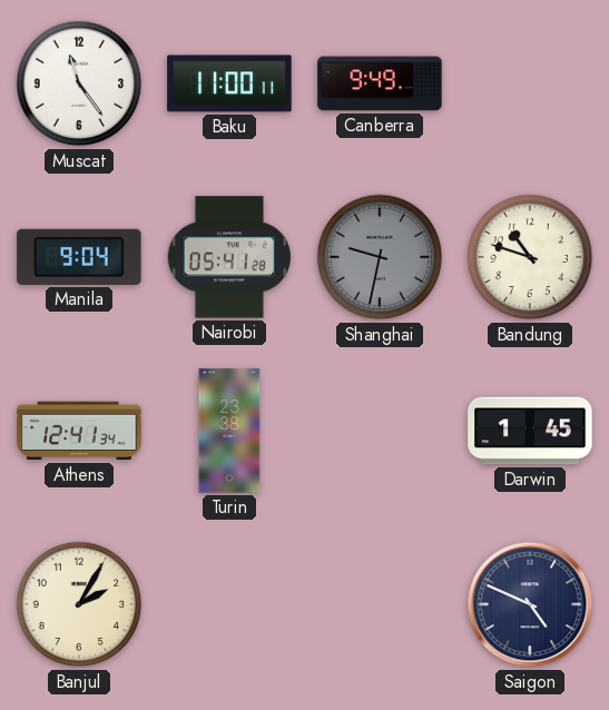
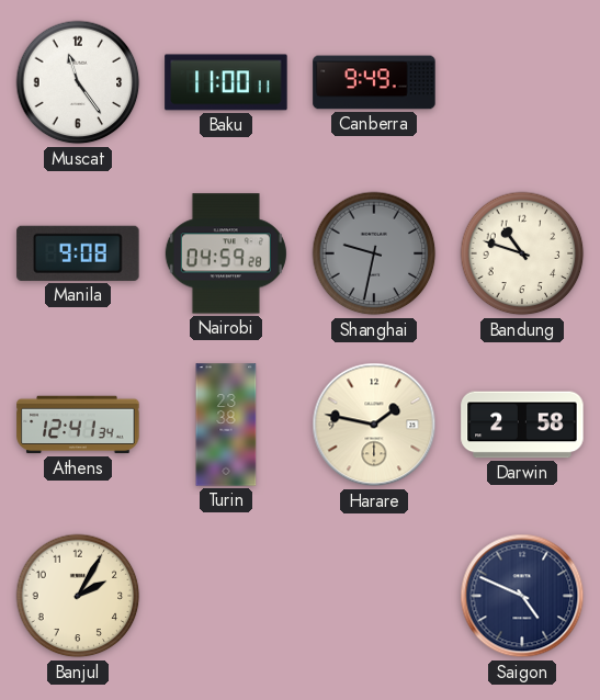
Manila: 9:04 -> 9:08
Nairobi: 05:41 -> 04:59
Harare: none -> 1:47
Darwin: 1:45 -> 2:58
